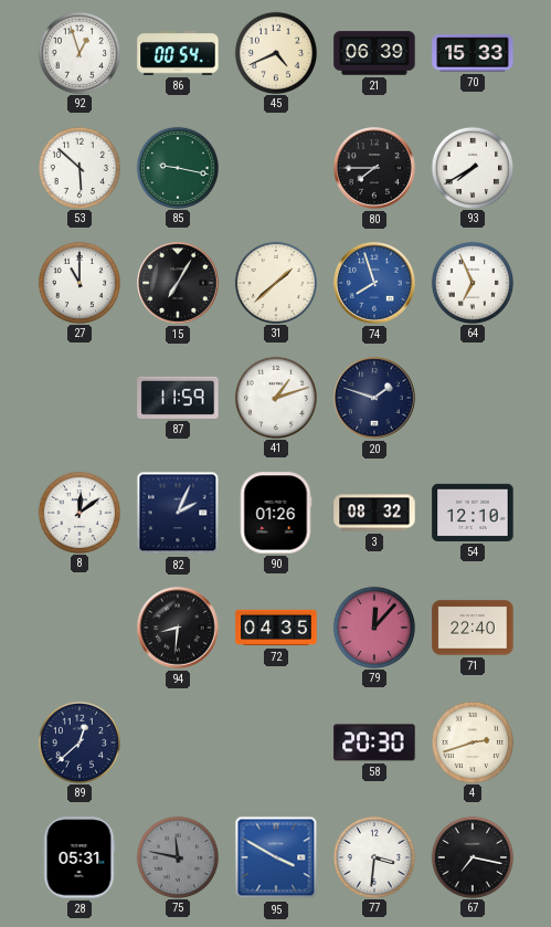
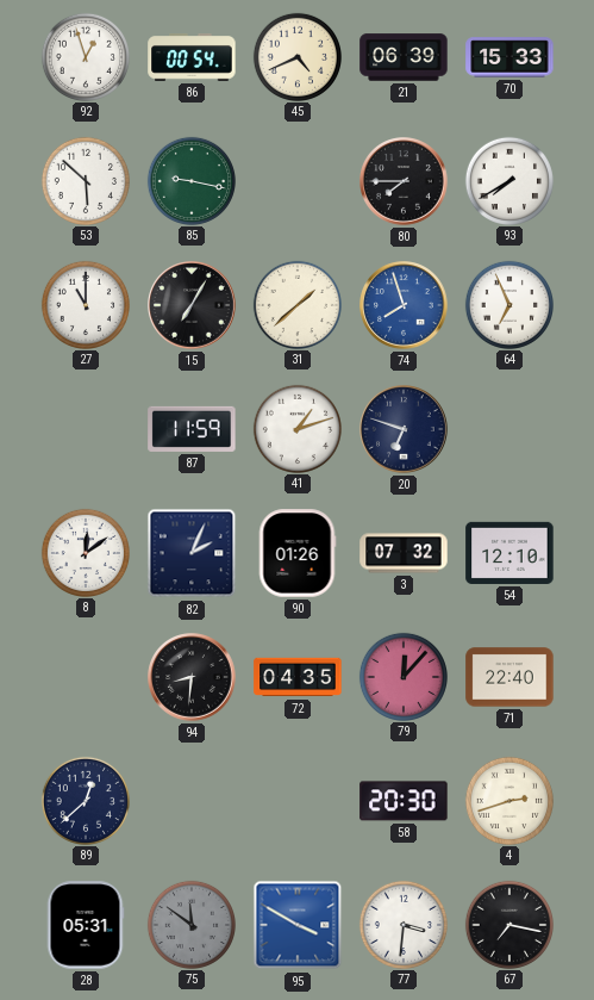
20: 1:48 -> 6:48
3: 08:32 -> 07:32
75: 11:47 -> 11:51
